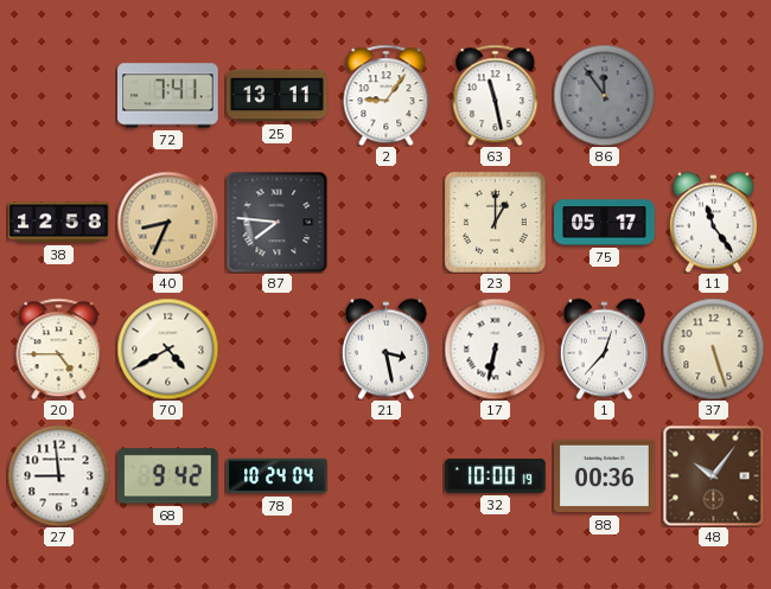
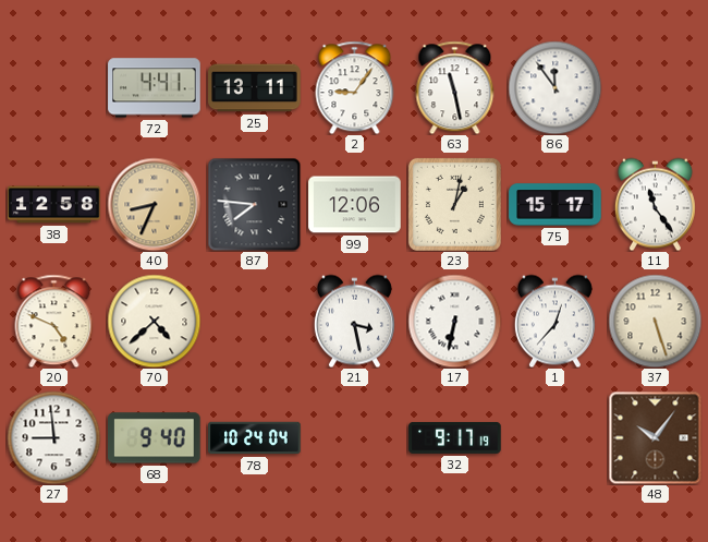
72: 7:41 -> 4:41
86 dial: grey -> white
99: none -> 12:06
23: 1:00 -> 1:02
75: 05:17 -> 15:17
20: 4:45 -> 4:49
70: 4:40 -> 4:38
68: 9:42 -> 9:40
32: 10:00 -> 9:17
88: 00:36 -> none
